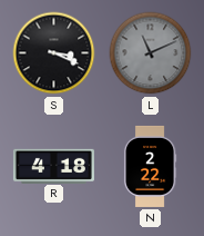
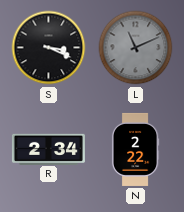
R: 4:18 -> 2:34
